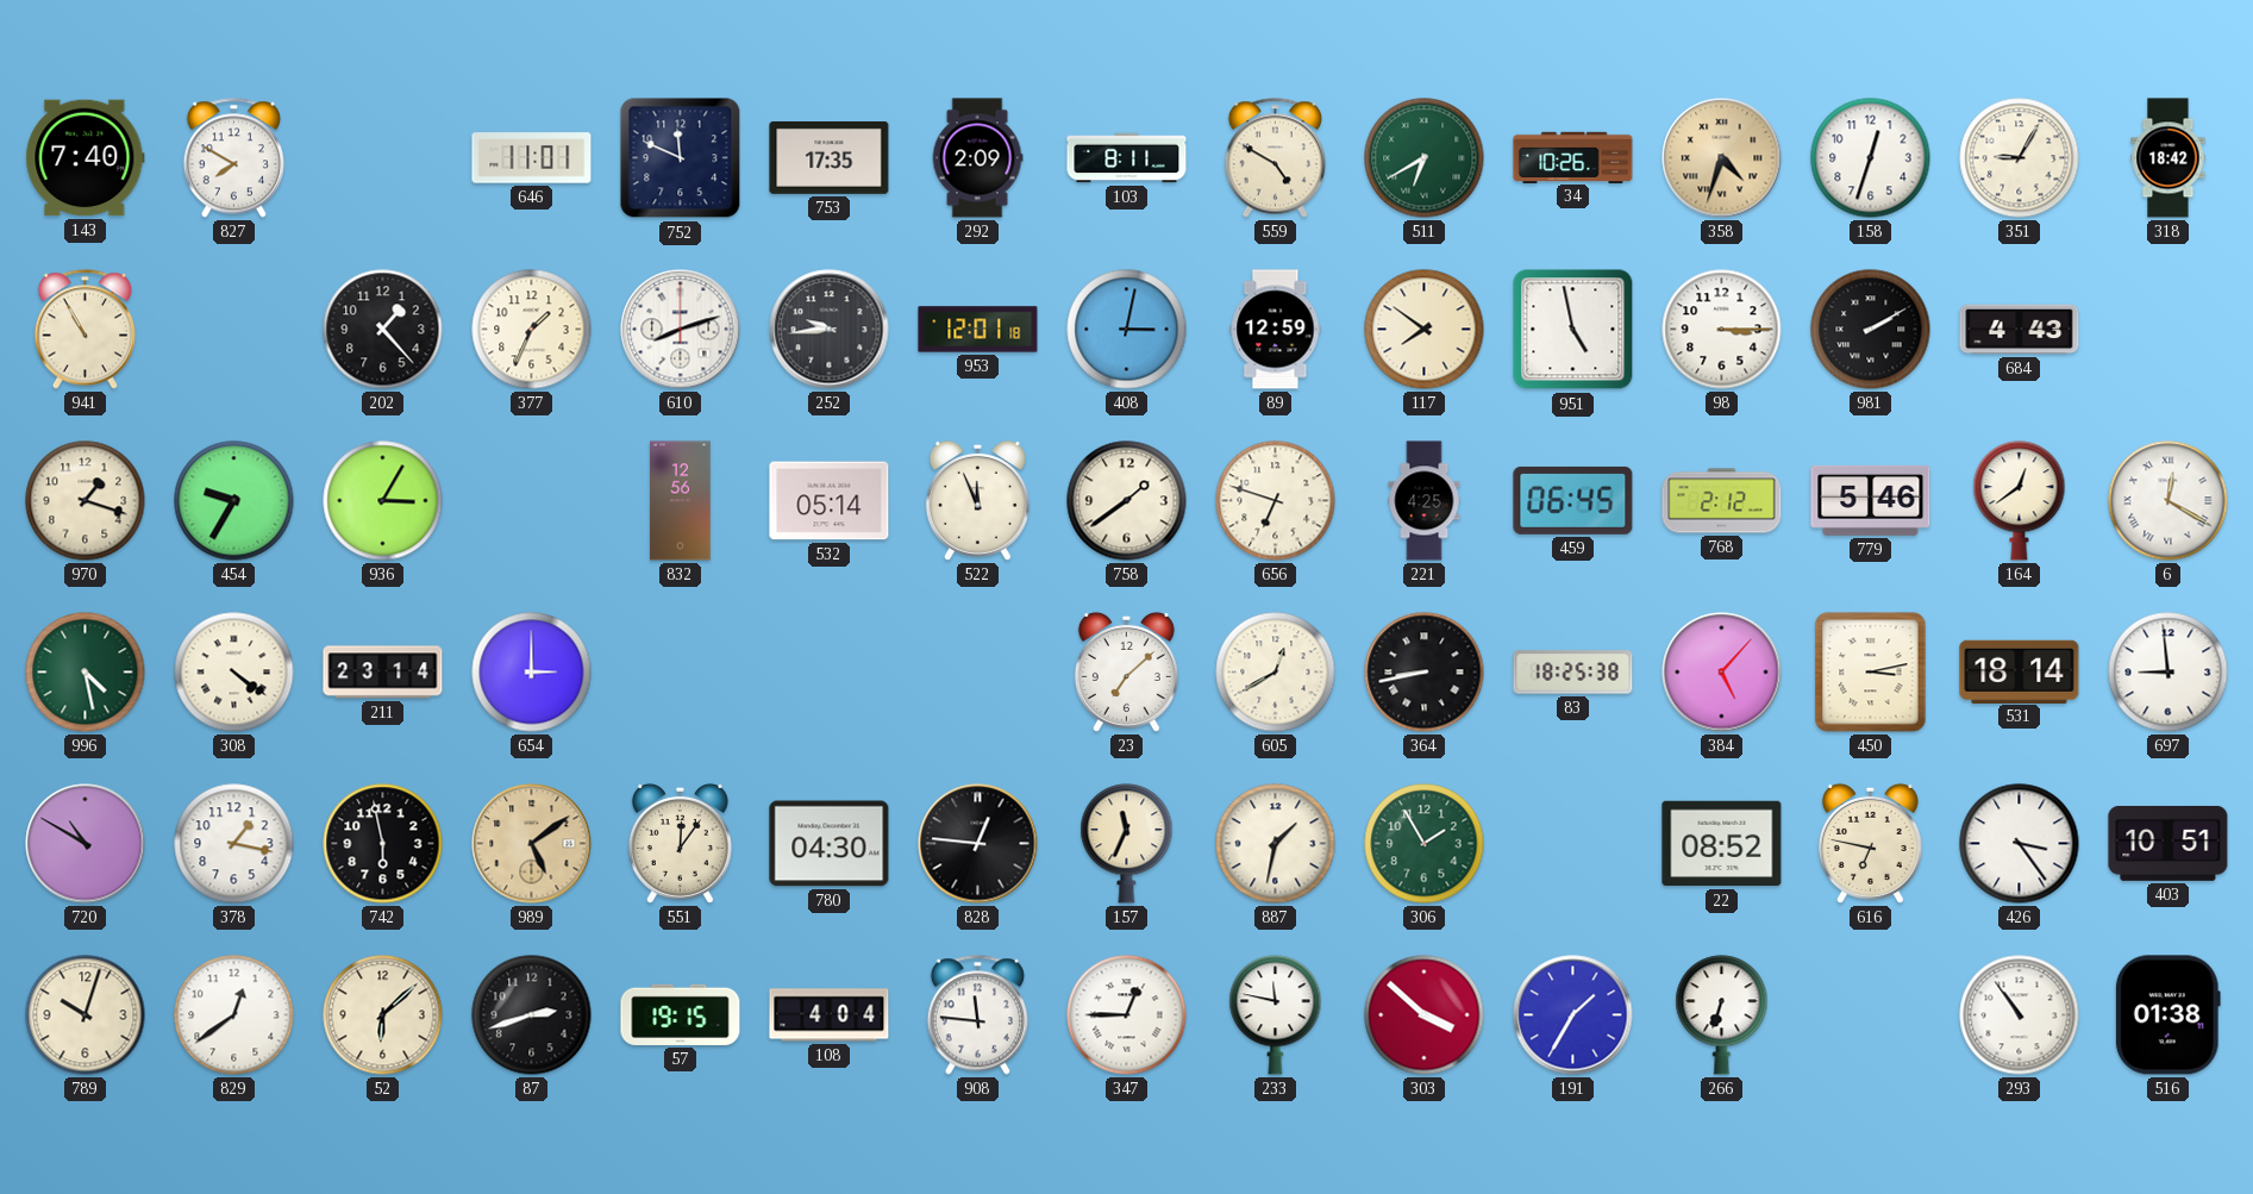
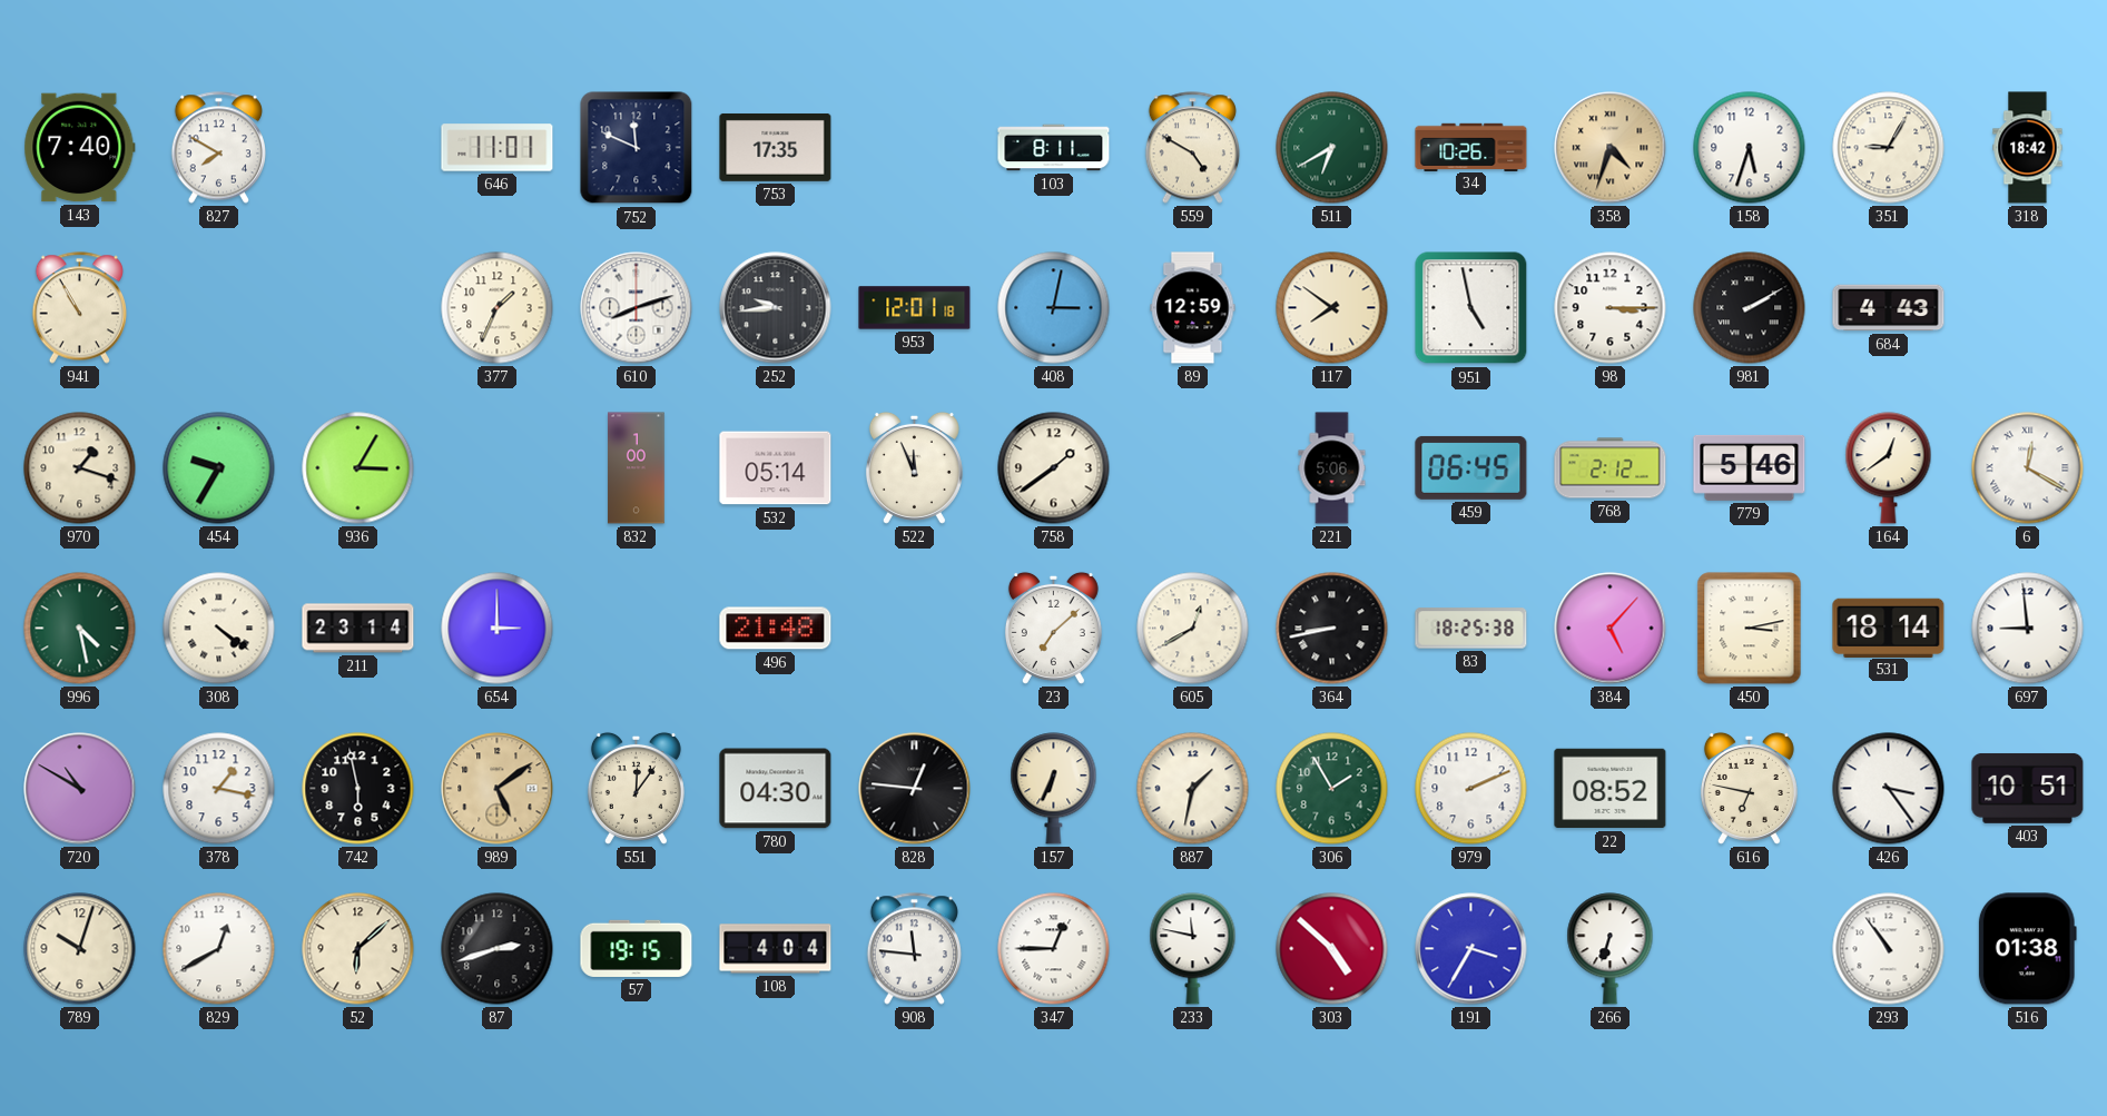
292: 2:09 -> none
158: 12:33 -> 5:33
202: 1:23 -> none
832: 12:56 -> 1:00
656: 6:48 -> none
221: 4:25 -> 5:06
496: none -> 21:48
157: 11:34 -> 6:34
979: none -> 2:11
829: 12:39 -> 12:40
303: 3:52 -> 4:52
191: 1:35 -> 3:35
